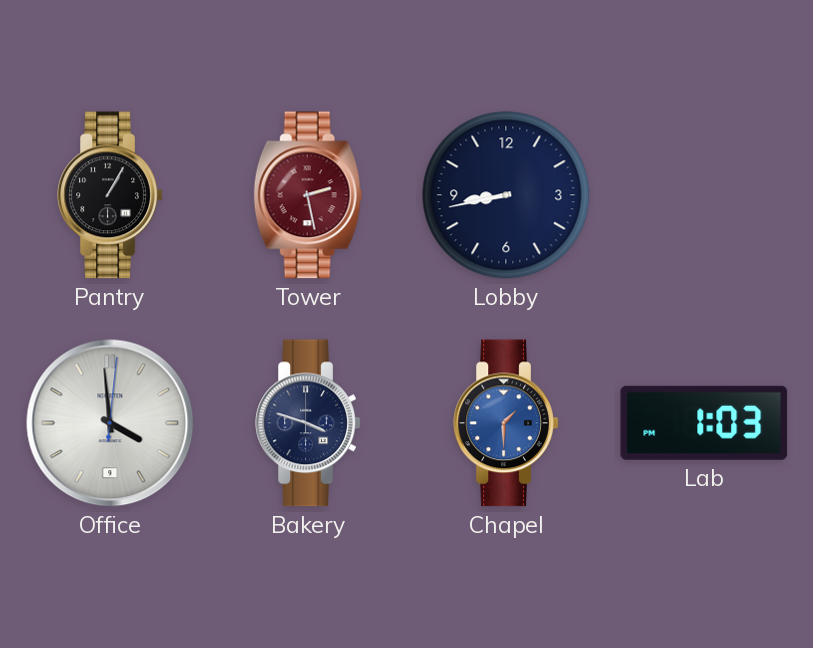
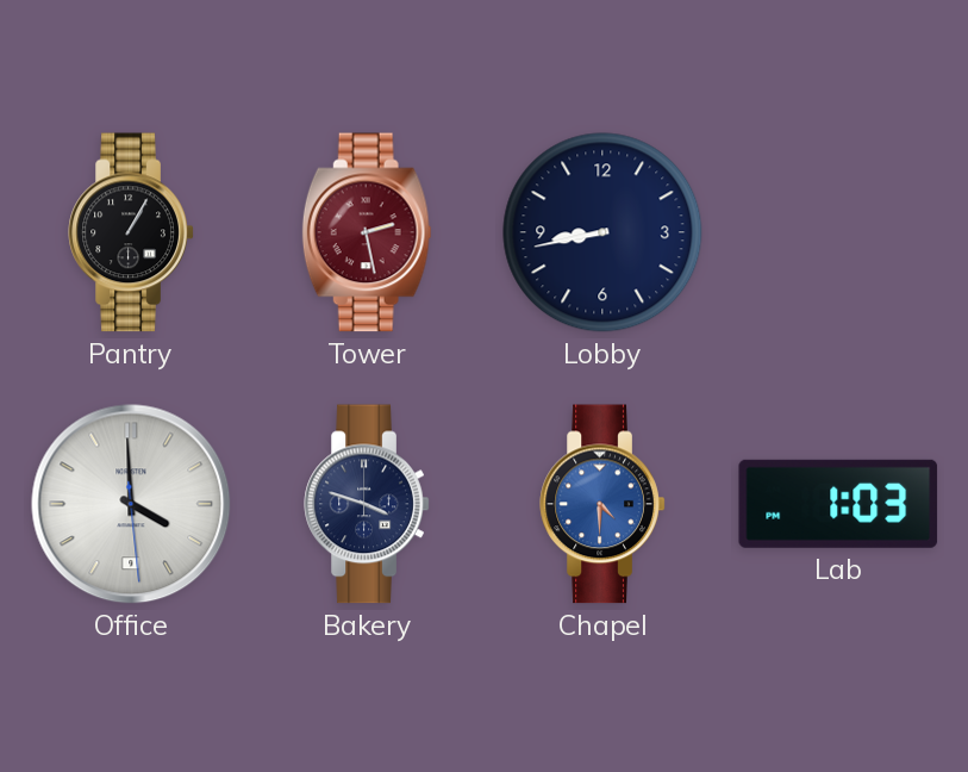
Office: 3:59:01 -> 3:59:29
Chapel: 1:30 -> 4:30
